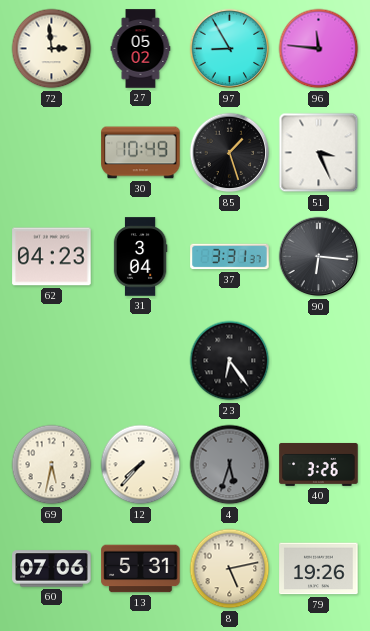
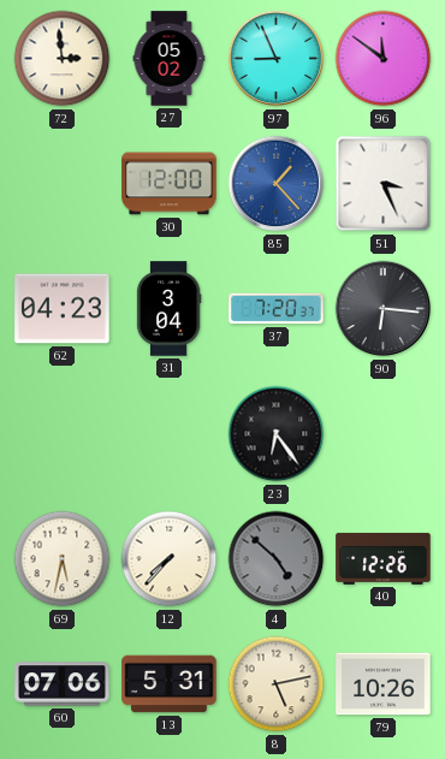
97: 8:55 -> 8:56
96: 11:46 -> 11:51
30: 10:49 -> 12:00
85: 1:27 -> 1:23
85 dial: black -> blue
37: 3:31 -> 7:20
4: 5:33 -> 4:52
40: 3:26 -> 12:26
79: 19:26 -> 10:26
